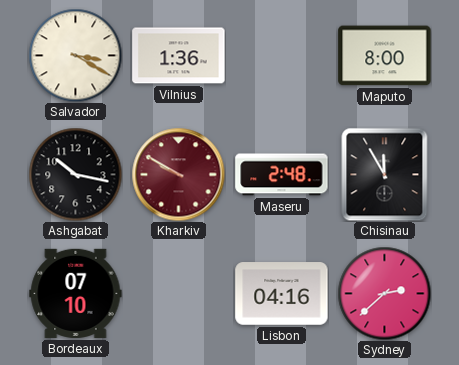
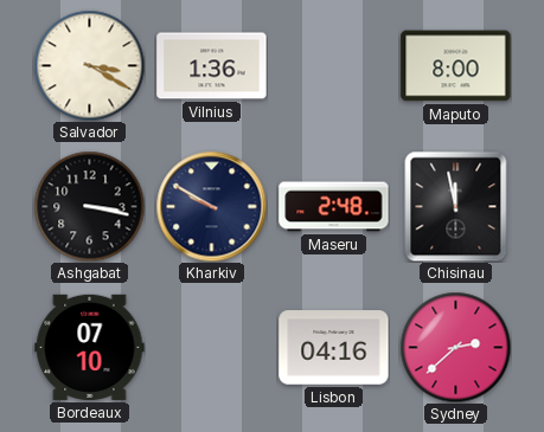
Ashgabat: 10:17 -> 3:17
Kharkiv dial: burgundy -> navy
Chisinau: 11:55 -> 11:58
